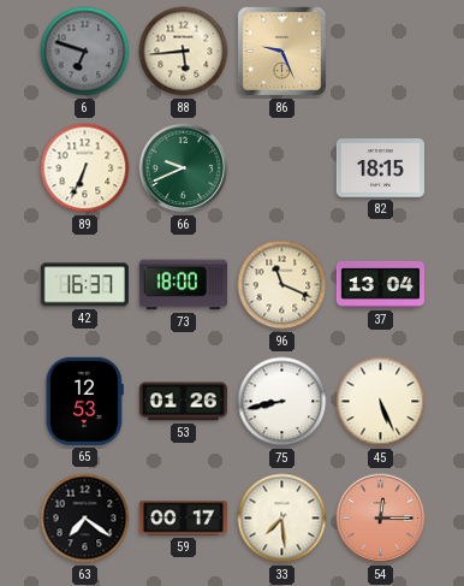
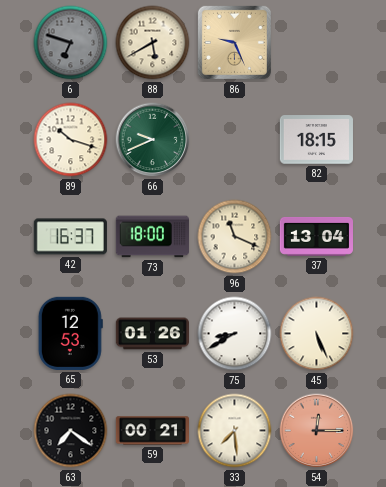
88: 5:44 -> 5:40
89: 6:34 -> 10:18
75: 8:43 -> 8:40
59: 00:17 -> 00:21
